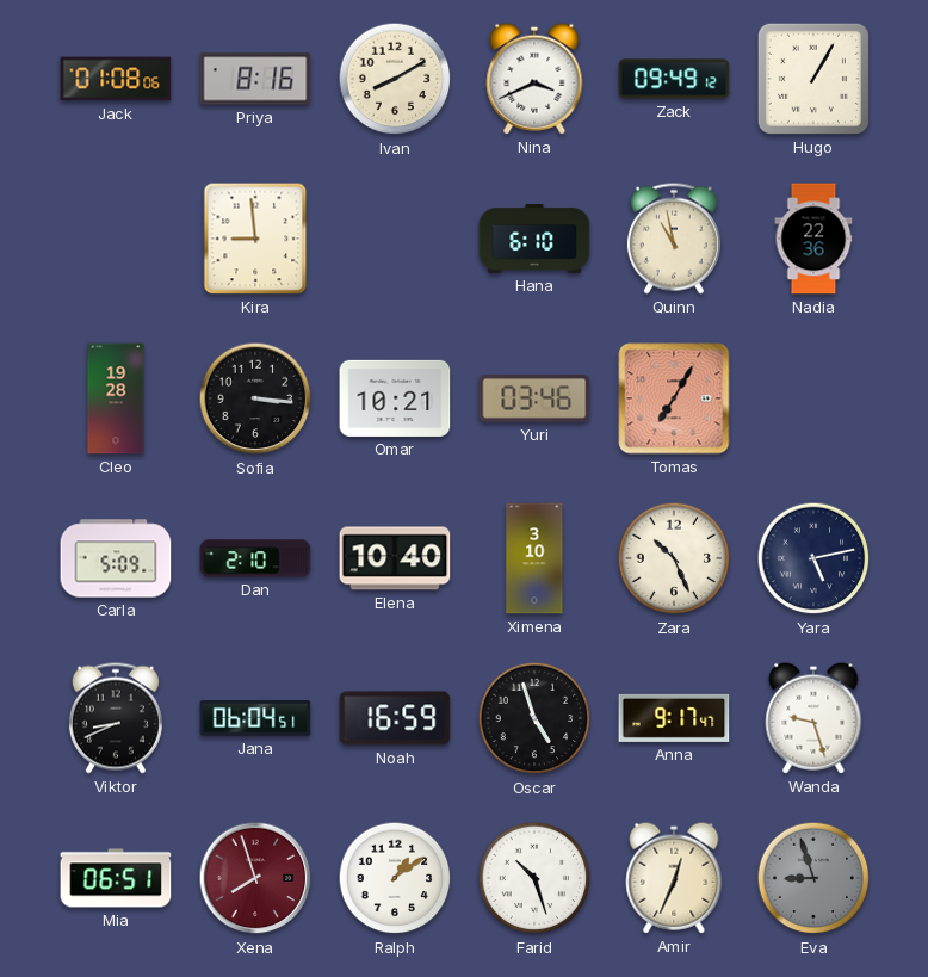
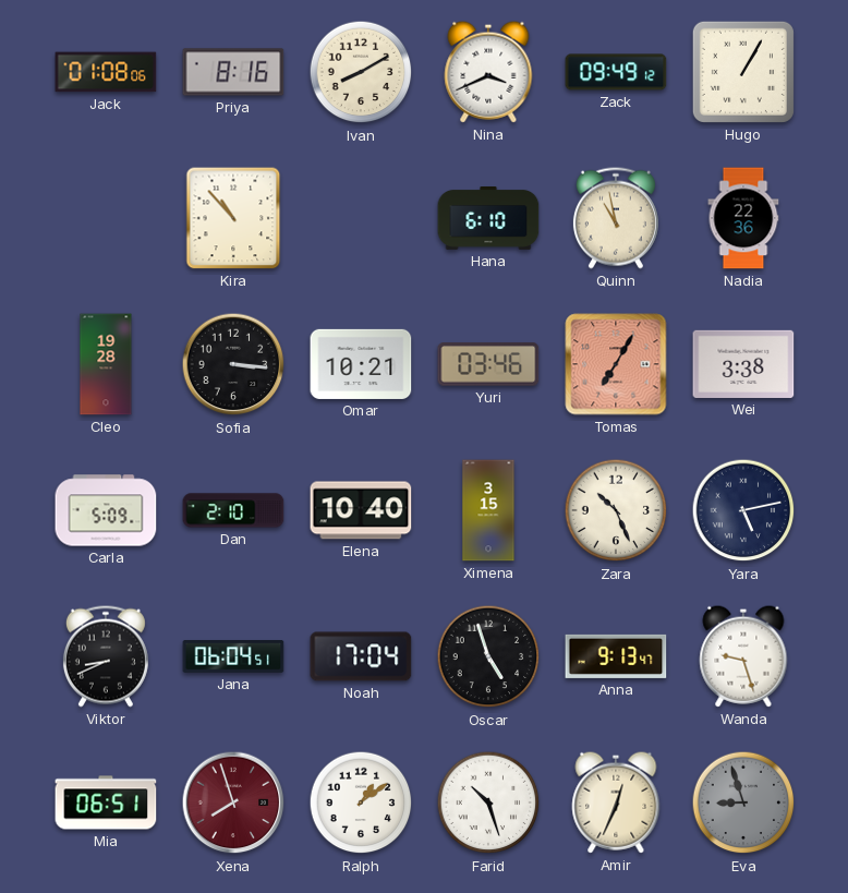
Kira: 8:59 -> 10:53
Wei: none -> 3:38
Ximena: 3:10 -> 3:15
Noah: 16:59 -> 17:04
Anna: 9:17 -> 9:13
